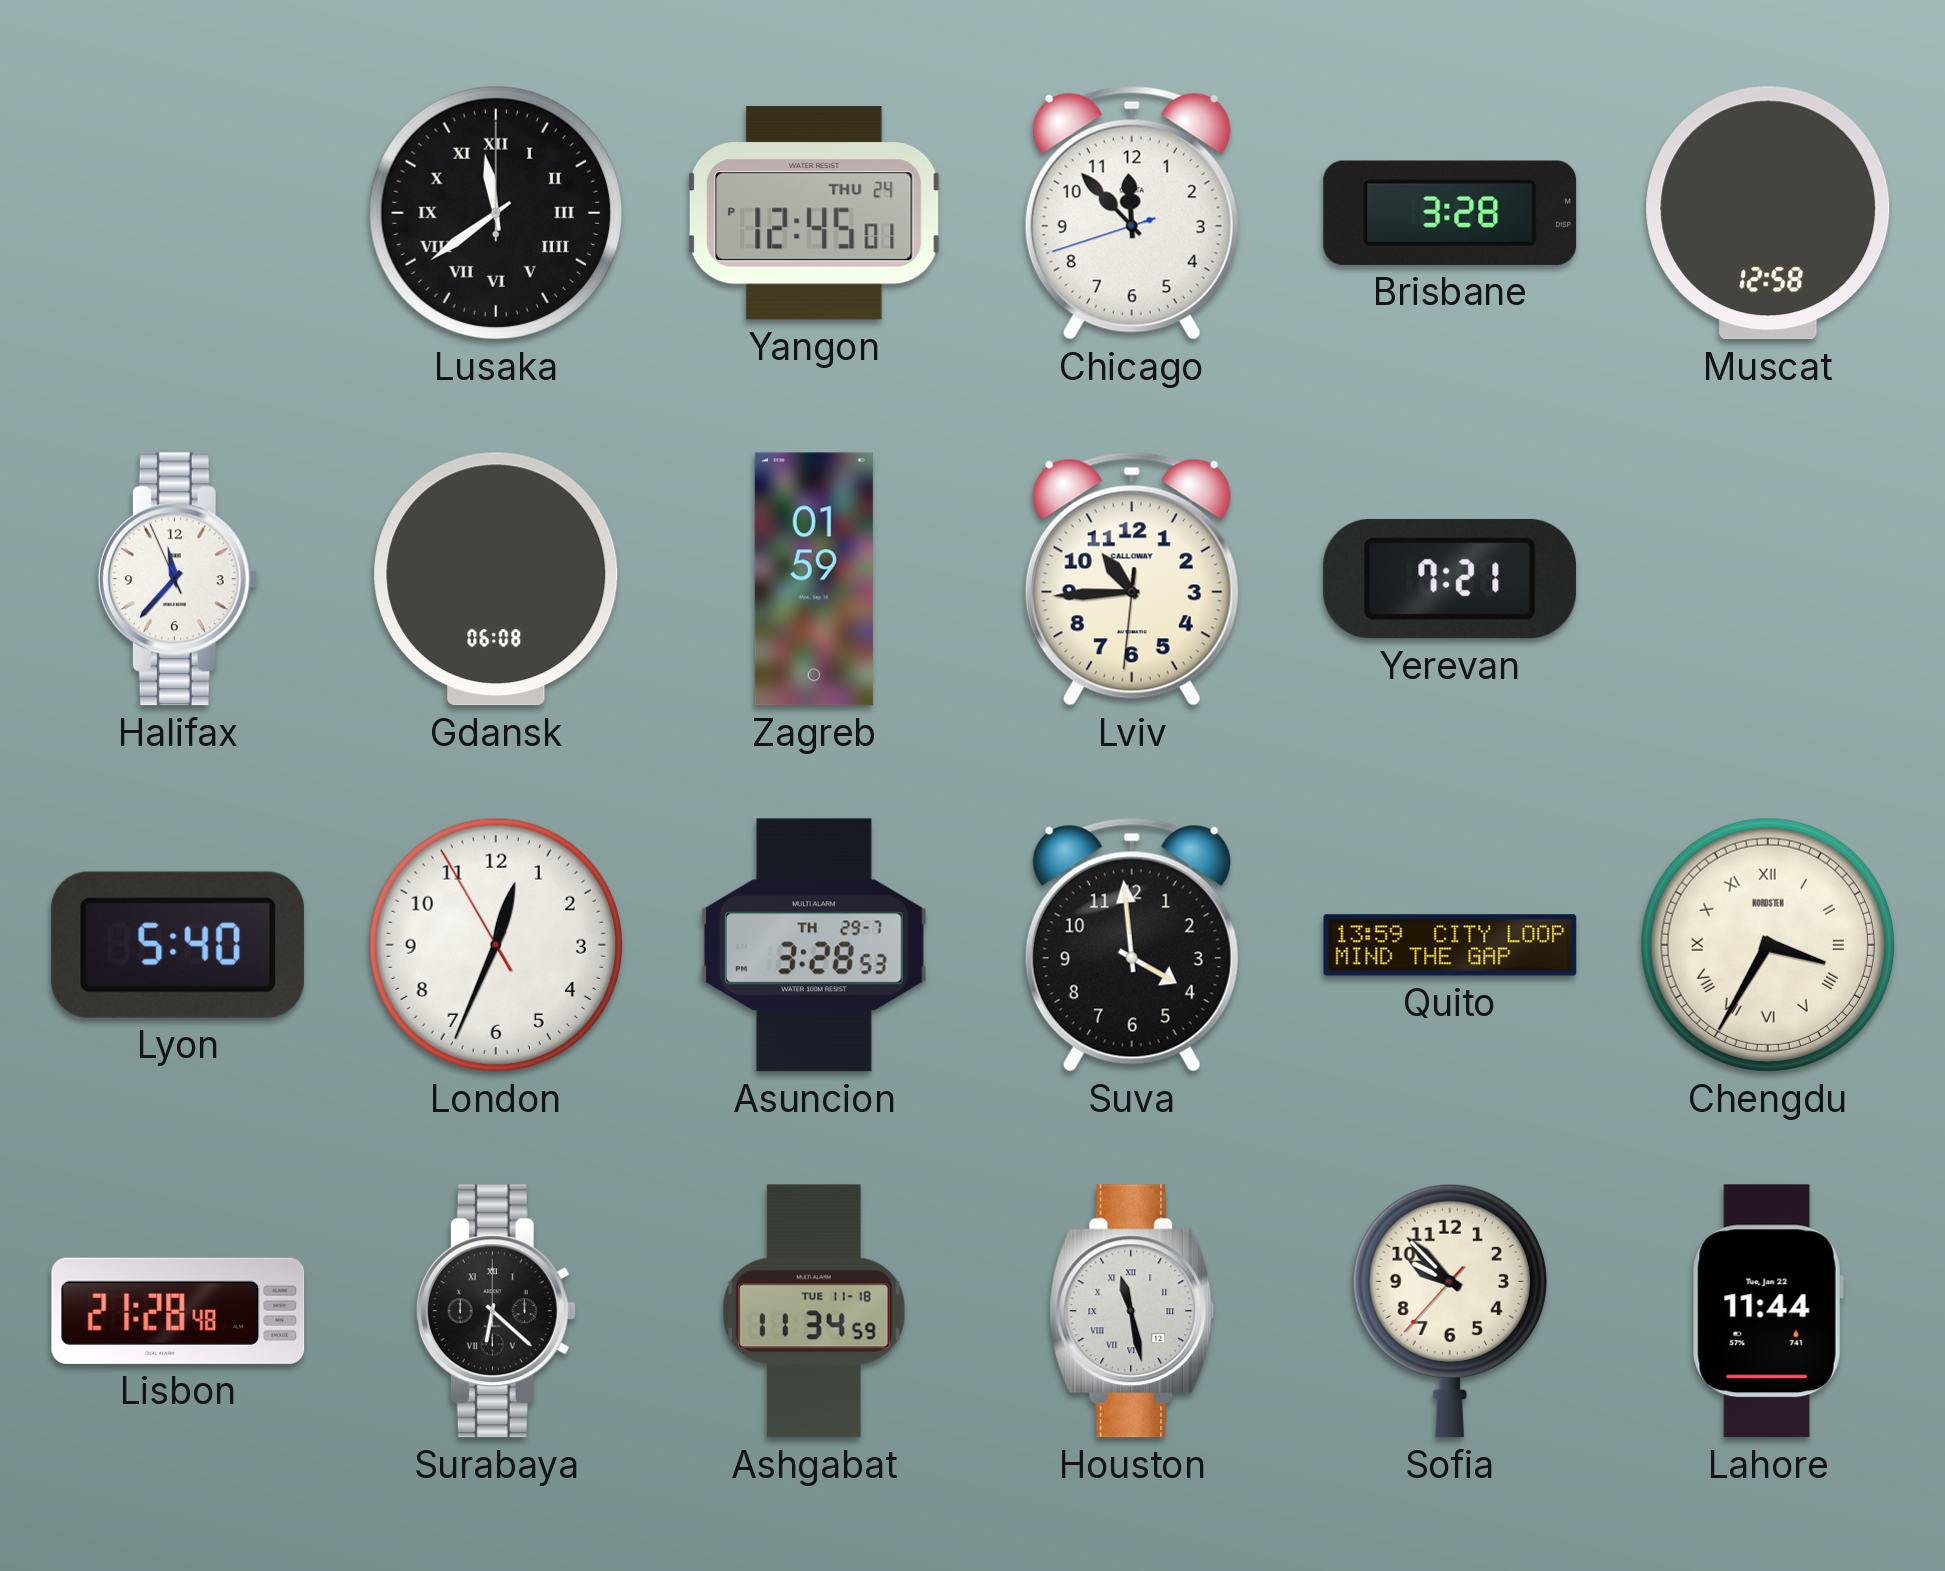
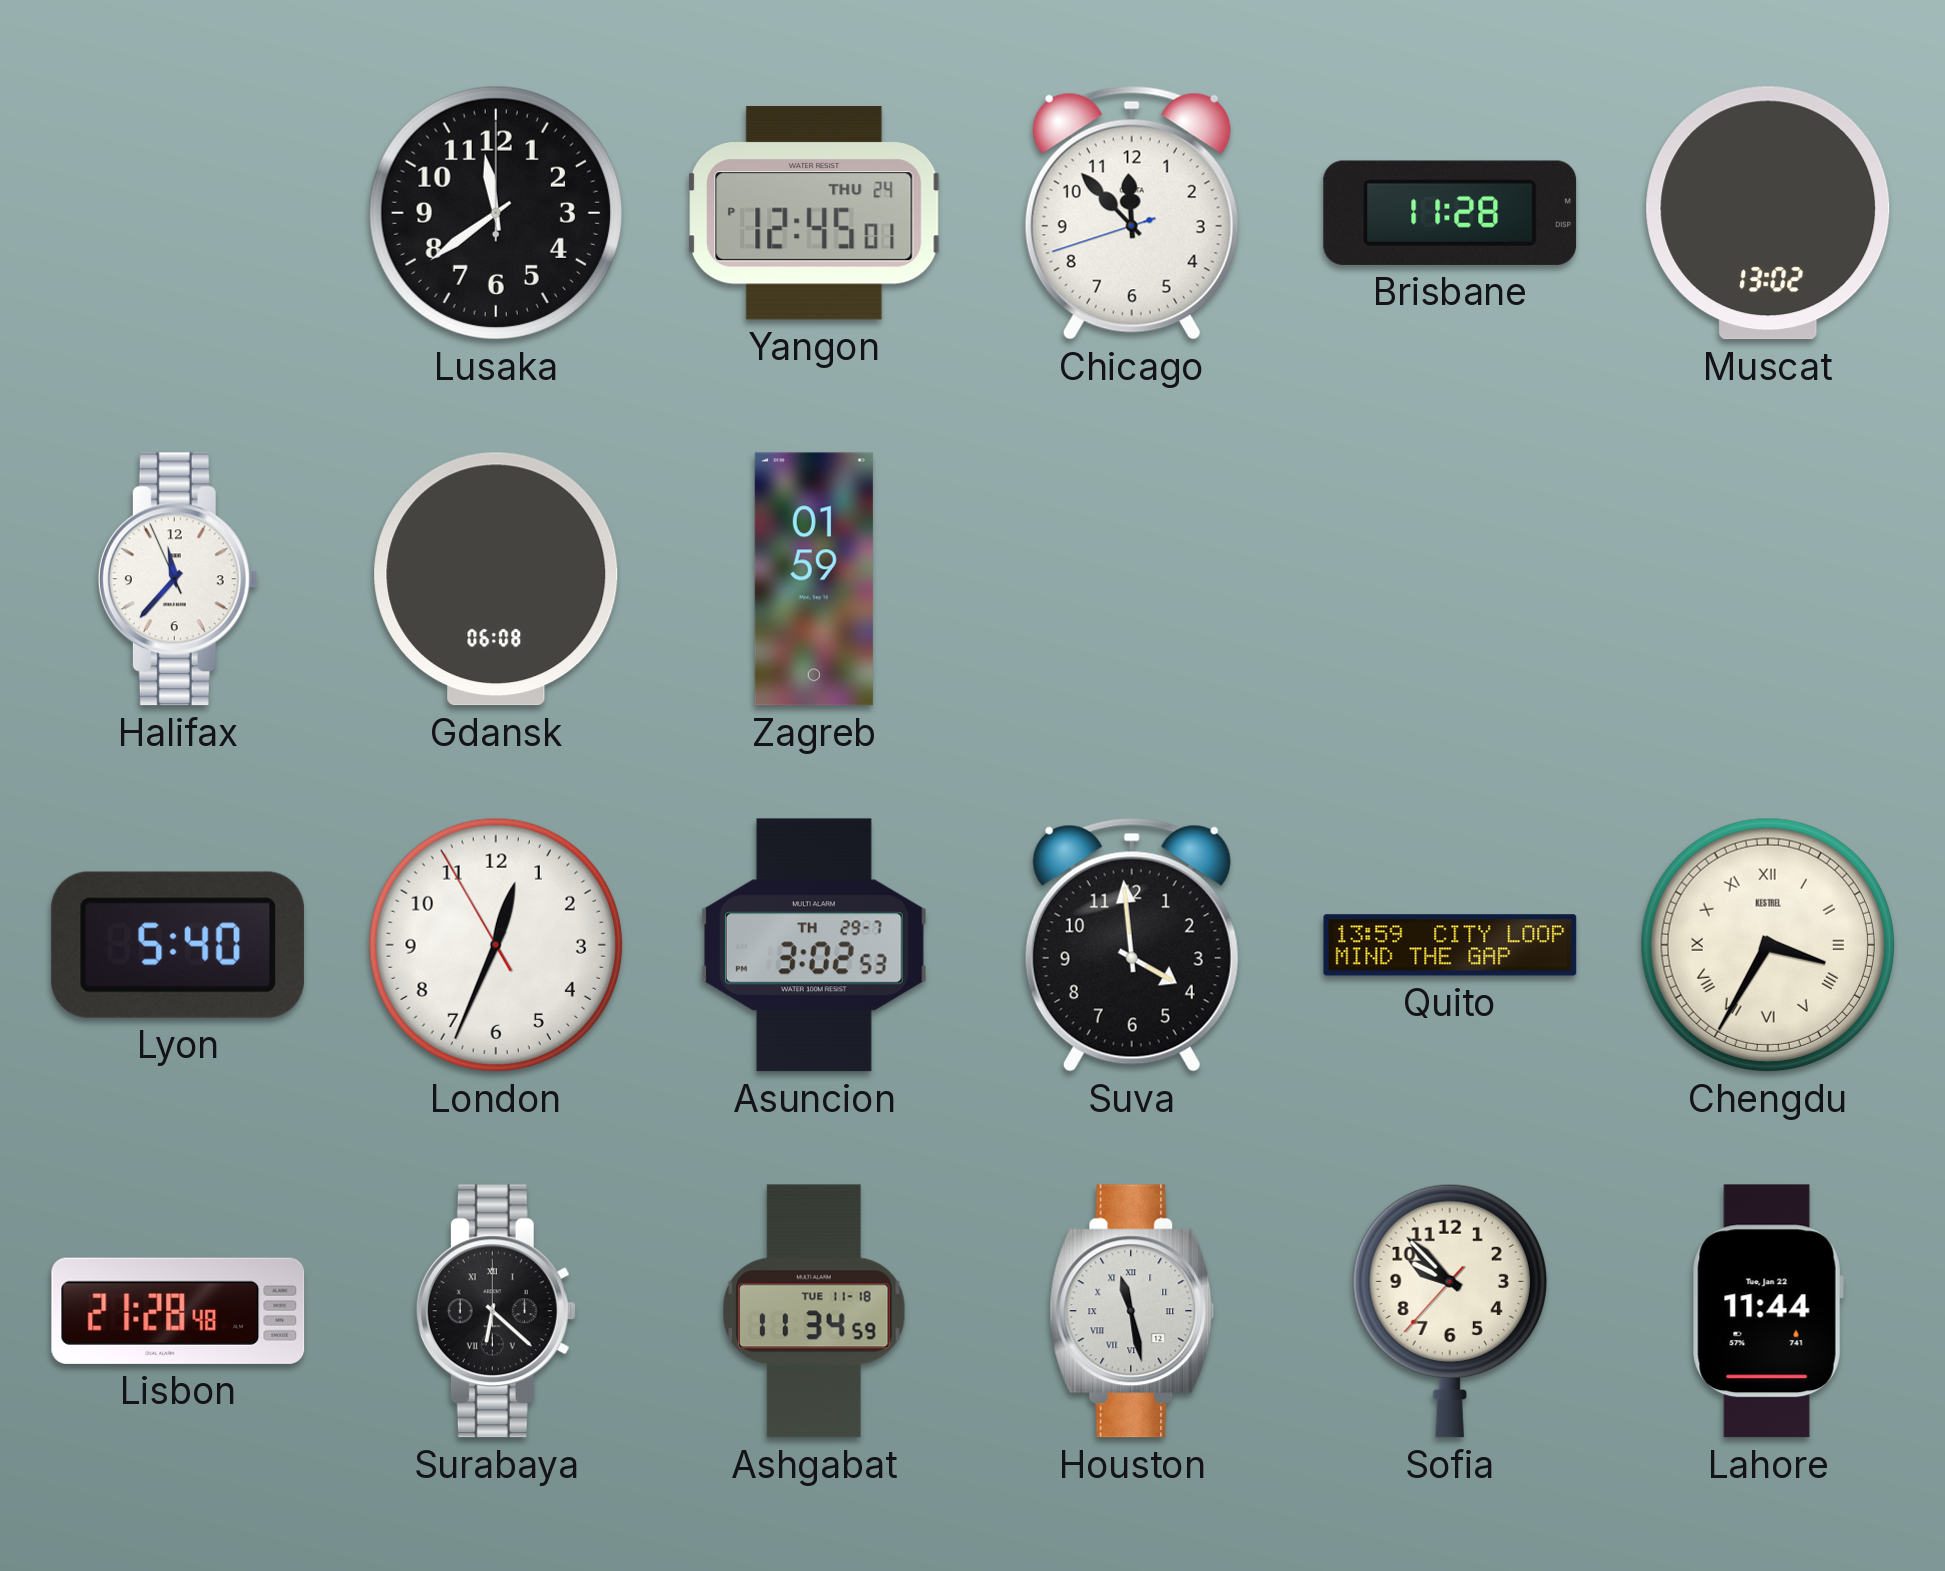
Lusaka numerals: Roman -> Arabic
Brisbane: 3:28 -> 11:28
Muscat: 12:58 -> 13:02
Lviv: 10:44 -> none
Yerevan: 7:21 -> none
Asuncion: 3:28 -> 3:02
Chengdu brand: NORDSTEN -> KESTREL
